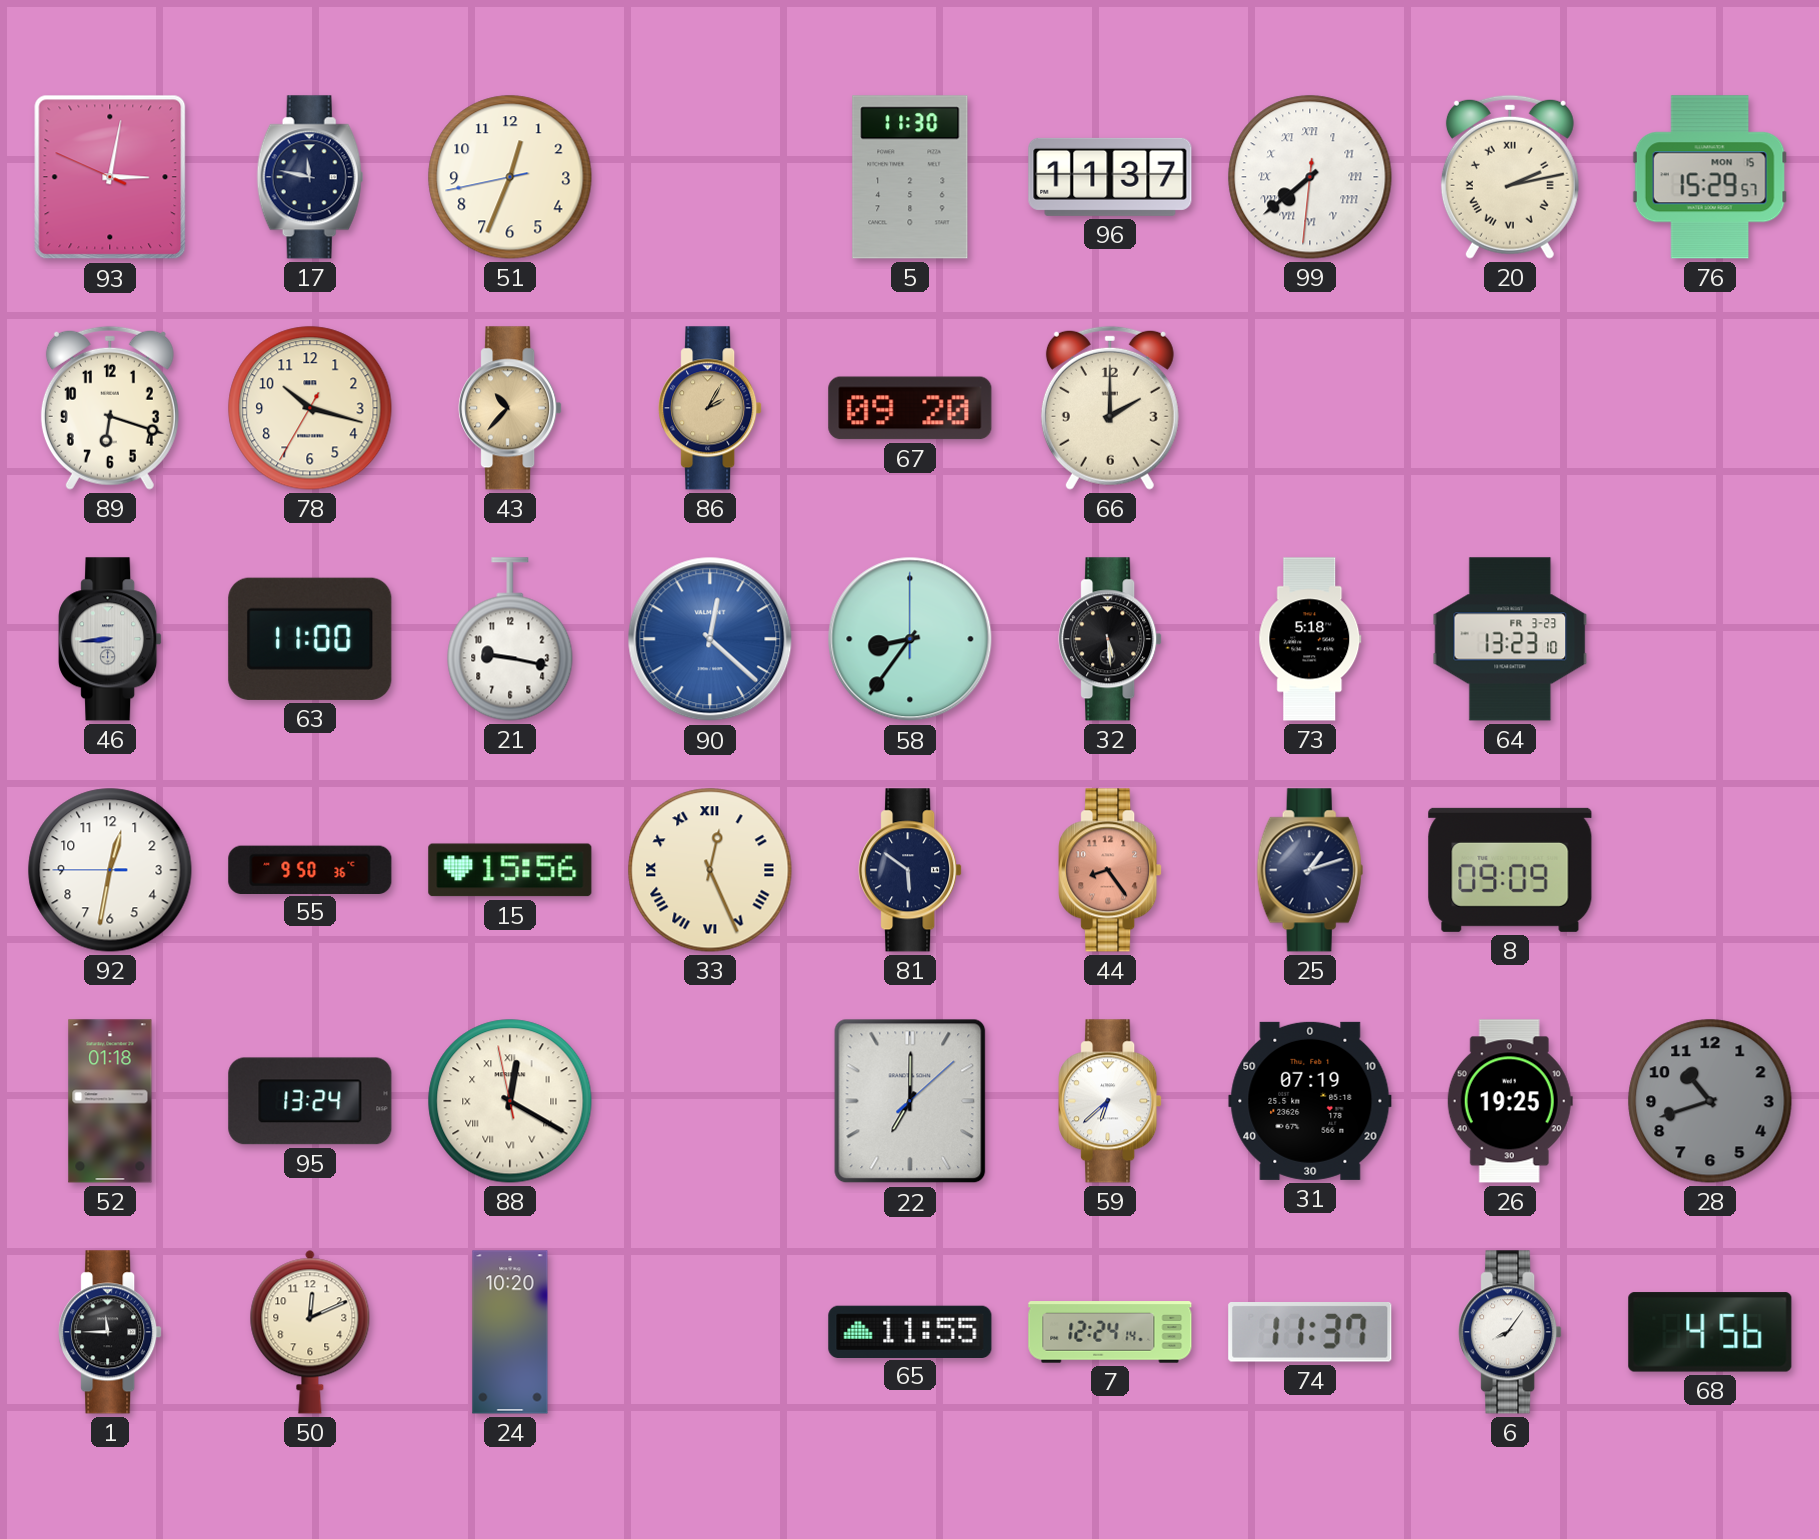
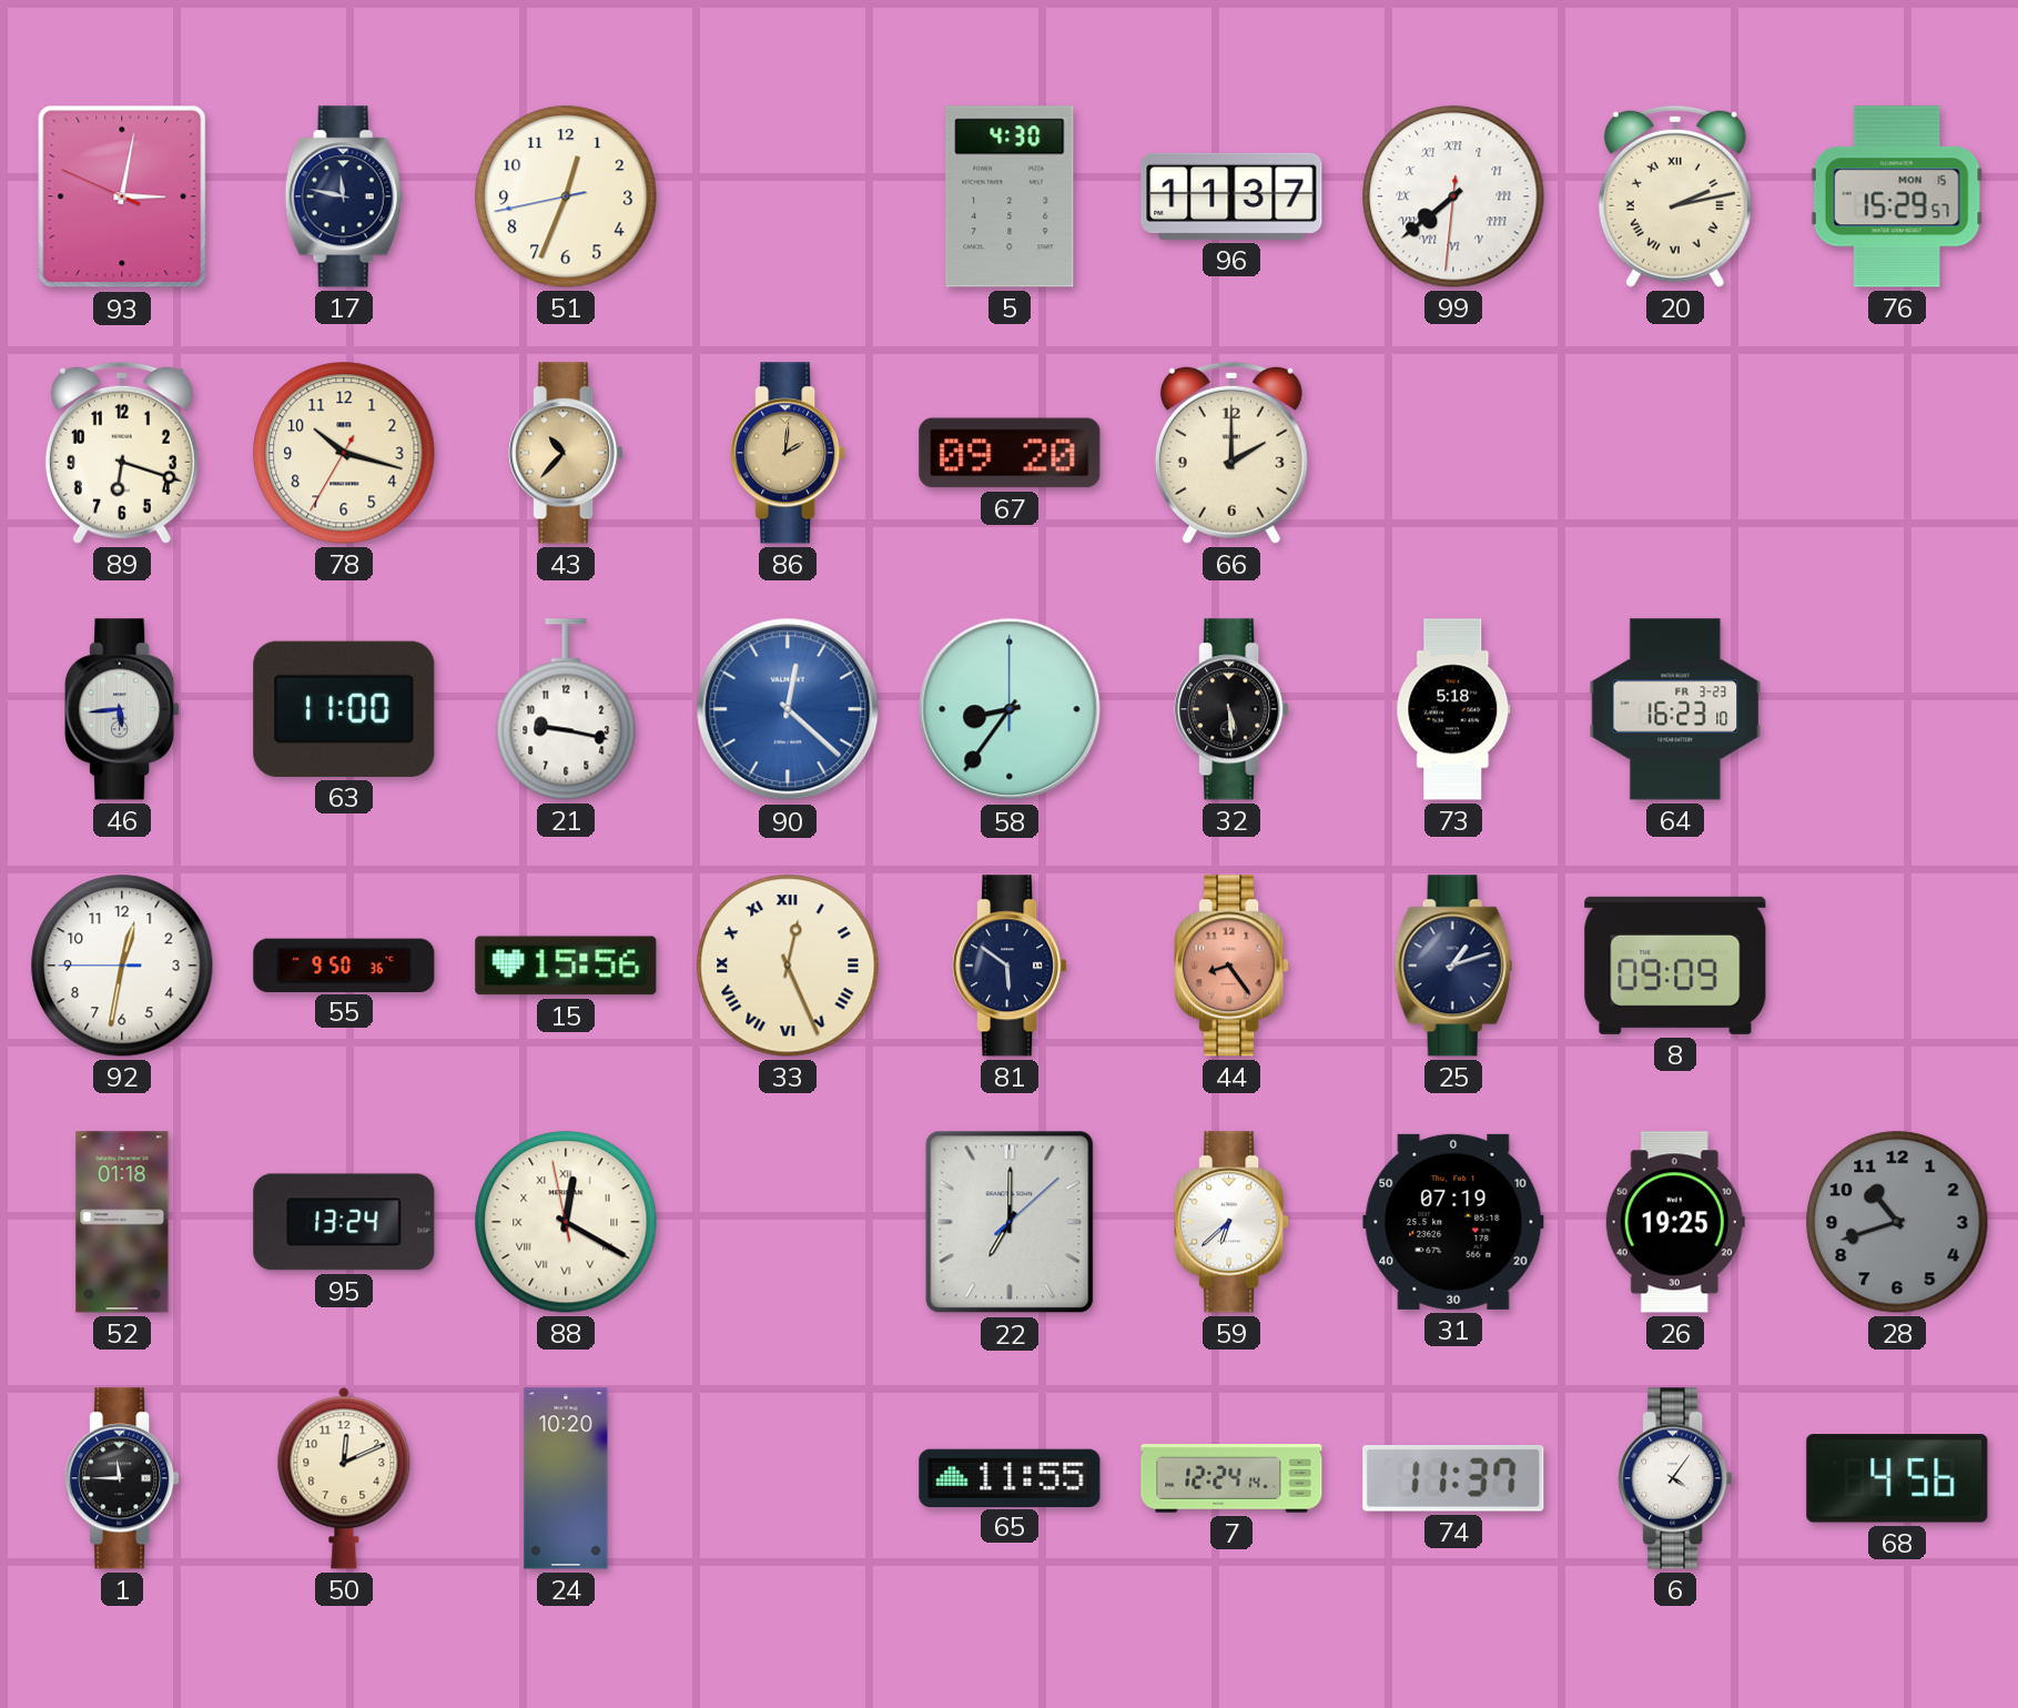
5: 11:30 -> 4:30
86: 2:05 -> 2:01
46: 8:44 -> 5:44
64: 13:23 -> 16:23
6: 8:06 -> 4:06
